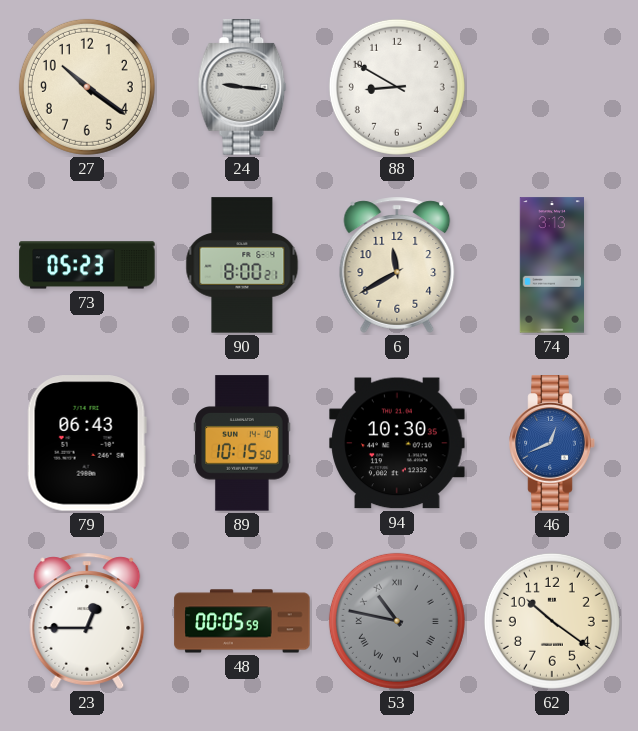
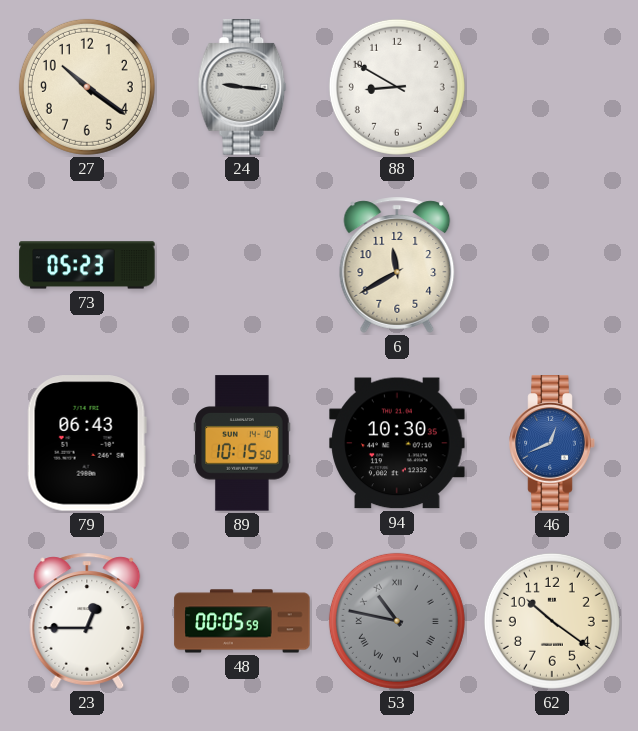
90: 8:00 -> none
74: 3:13 -> none
